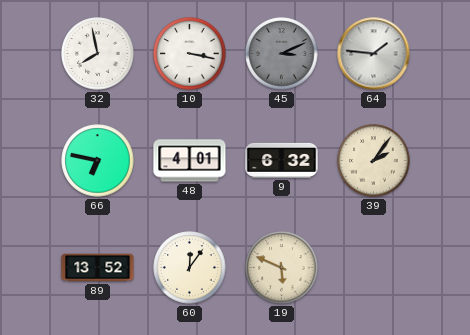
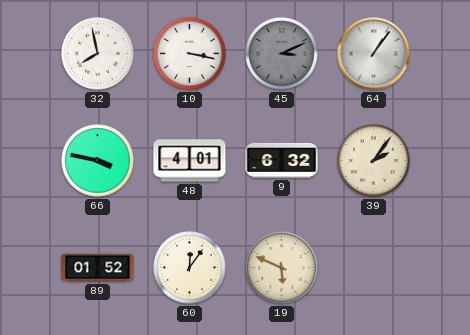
64: 1:46 -> 1:06
66: 6:47 -> 3:47
89: 13:52 -> 01:52
